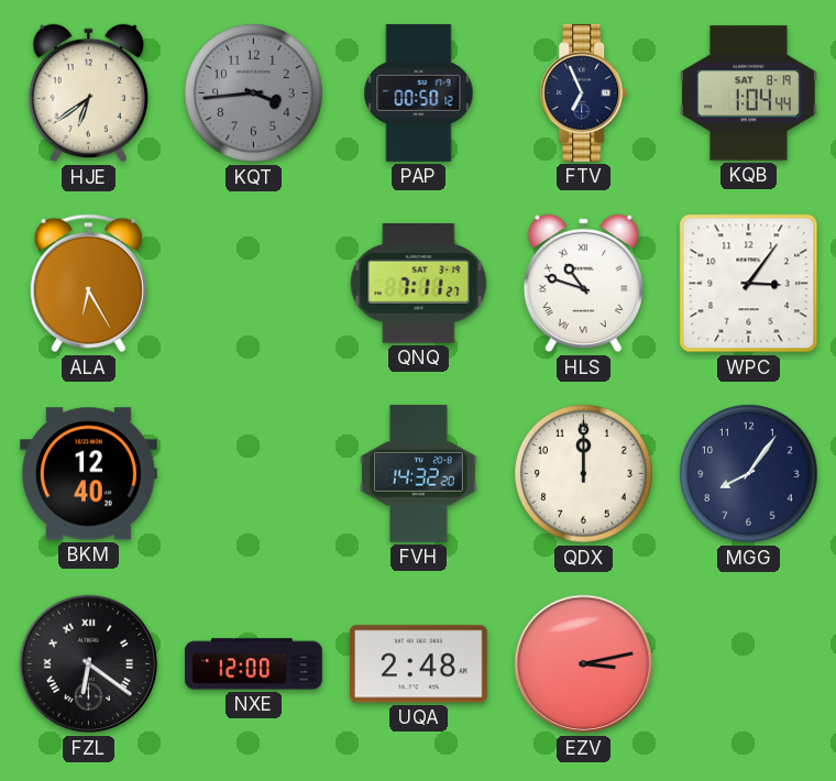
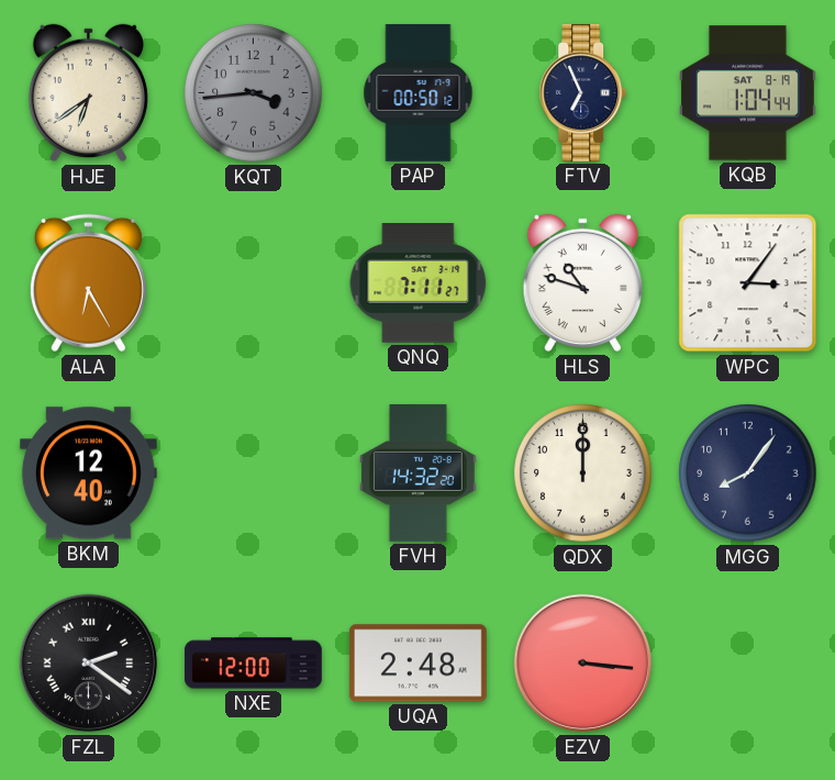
FZL: 6:21 -> 2:21
EZV: 3:13 -> 3:16
